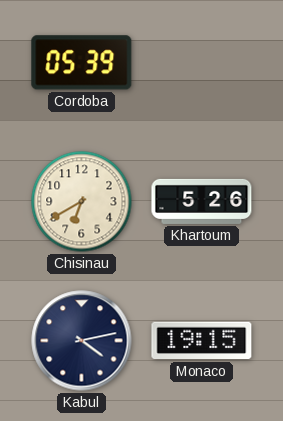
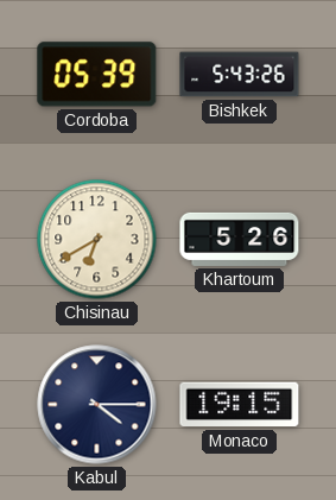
Bishkek: none -> 5:43
Kabul: 4:13 -> 4:15
